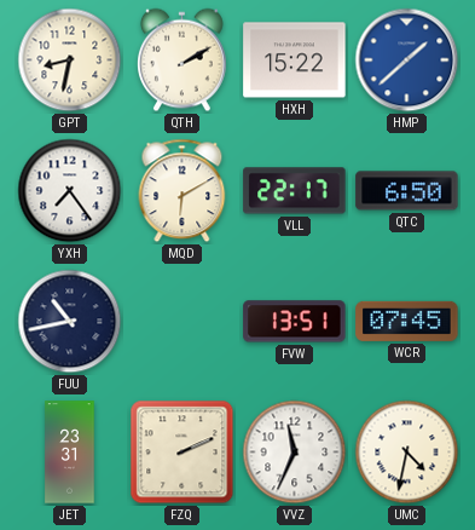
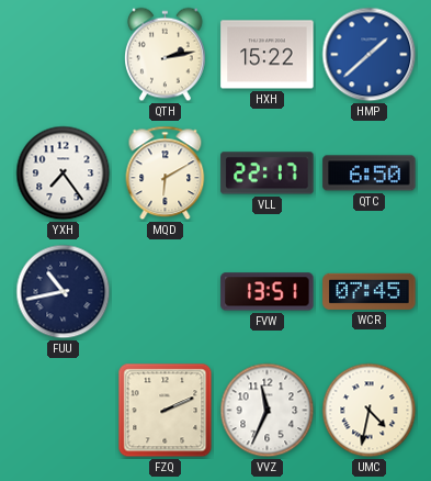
GPT: 8:32 -> none
QTH: 2:10 -> 2:13
JET: 23:31 -> none
